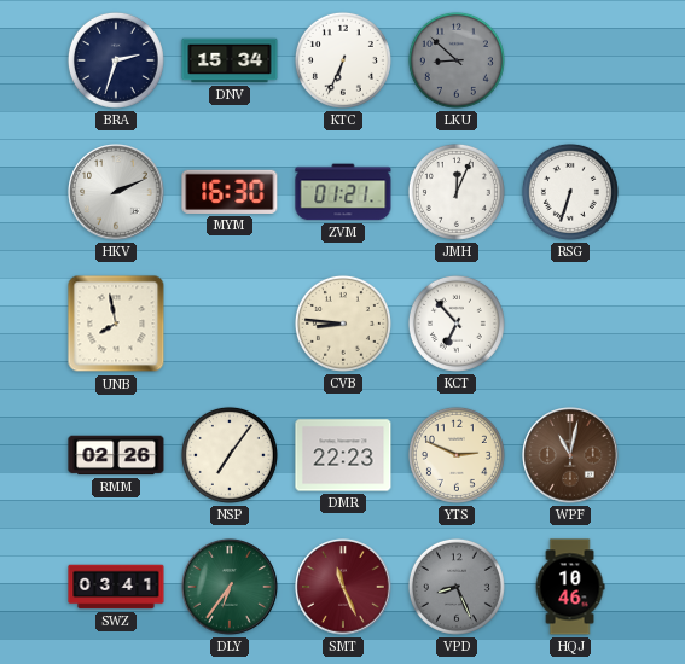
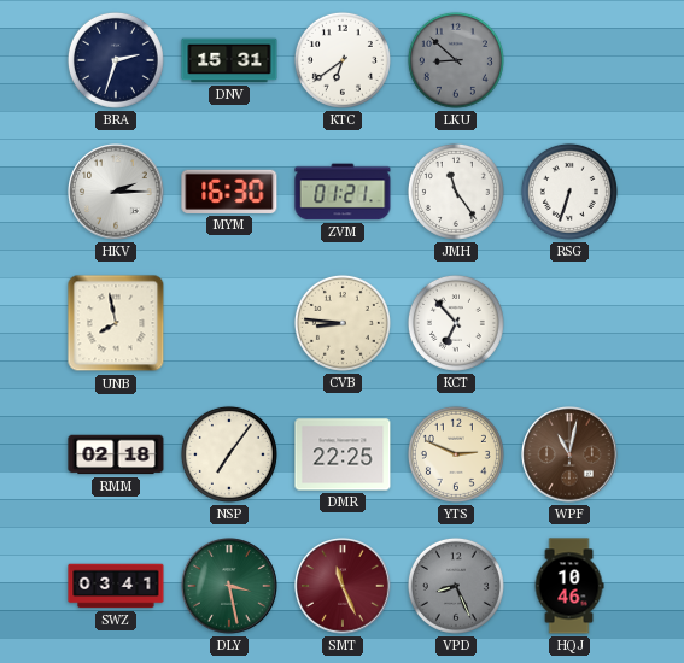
DNV: 15:34 -> 15:31
KTC: 6:34 -> 6:39
HKV: 2:11 -> 2:15
JMH: 12:04 -> 11:24
RMM: 02:26 -> 02:18
DMR: 22:23 -> 22:25
DLY: 6:36 -> 3:28
